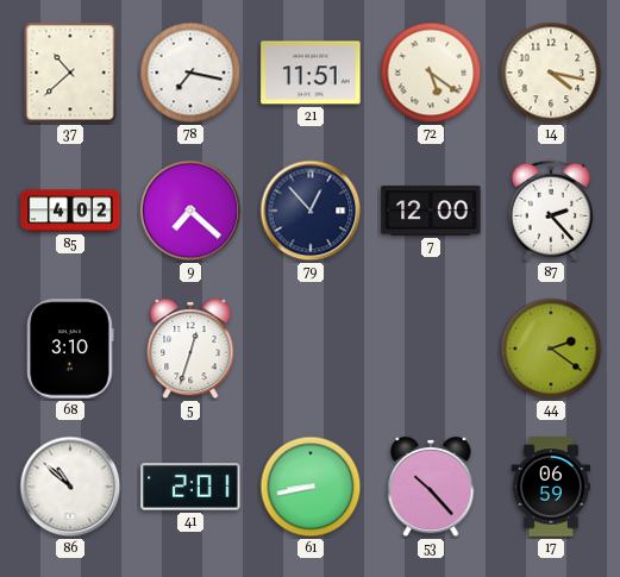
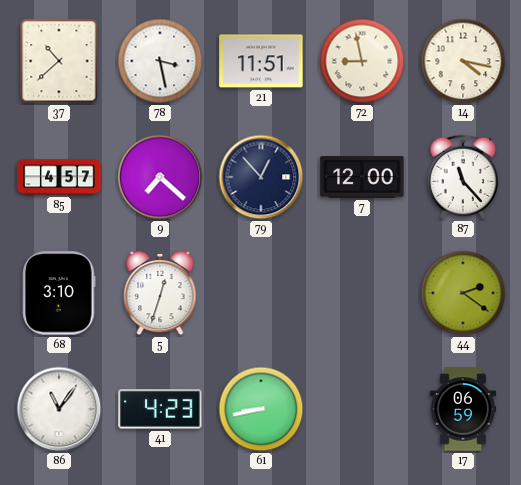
78: 7:17 -> 3:28
72: 5:21 -> 8:58
85: 4:02 -> 4:57
87: 2:23 -> 11:23
86: 10:52 -> 11:06
41: 2:01 -> 4:23
53: 10:23 -> none
